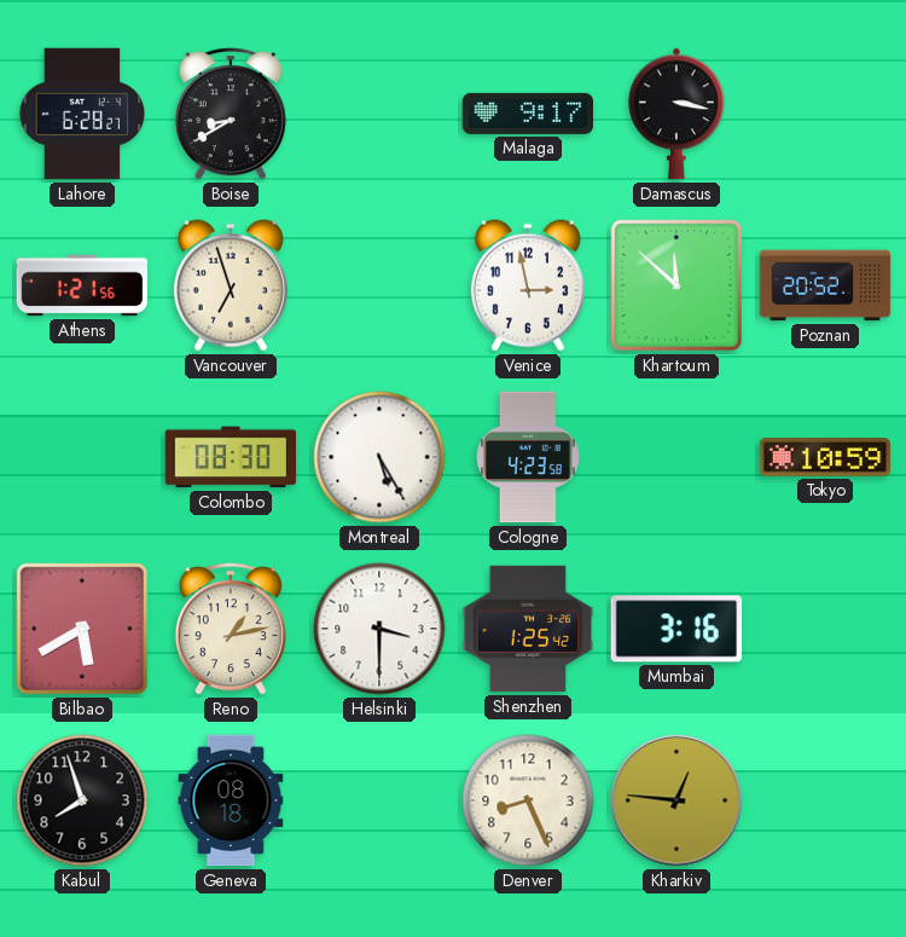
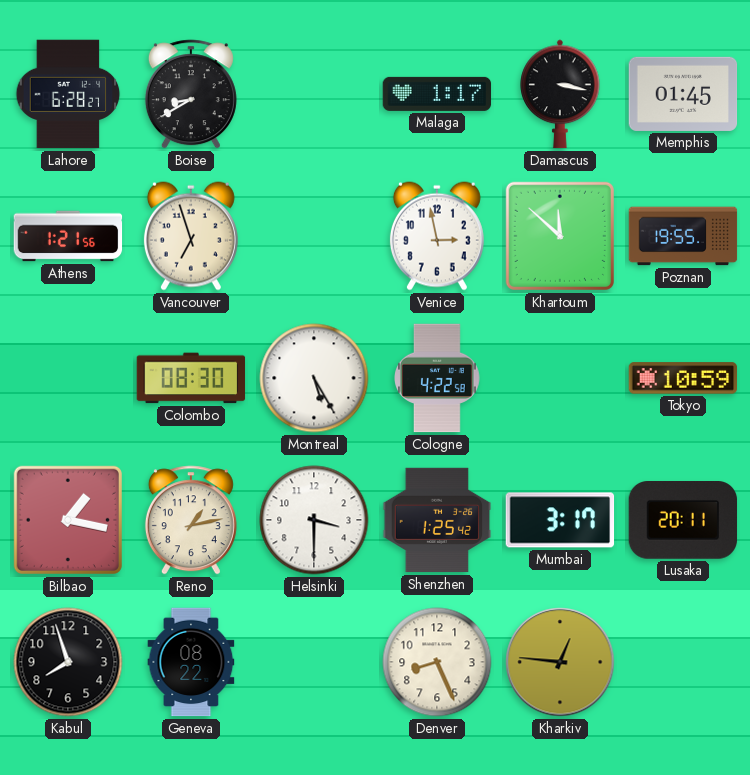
Malaga: 9:17 -> 1:17
Memphis: none -> 01:45
Poznan: 20:52 -> 19:55
Cologne: 4:23 -> 4:22
Bilbao: 5:40 -> 1:17
Mumbai: 3:16 -> 3:17
Lusaka: none -> 20:11
Geneva: 08:18 -> 08:22
